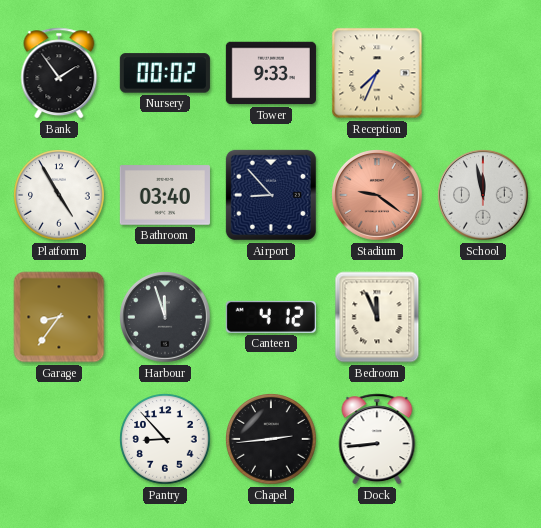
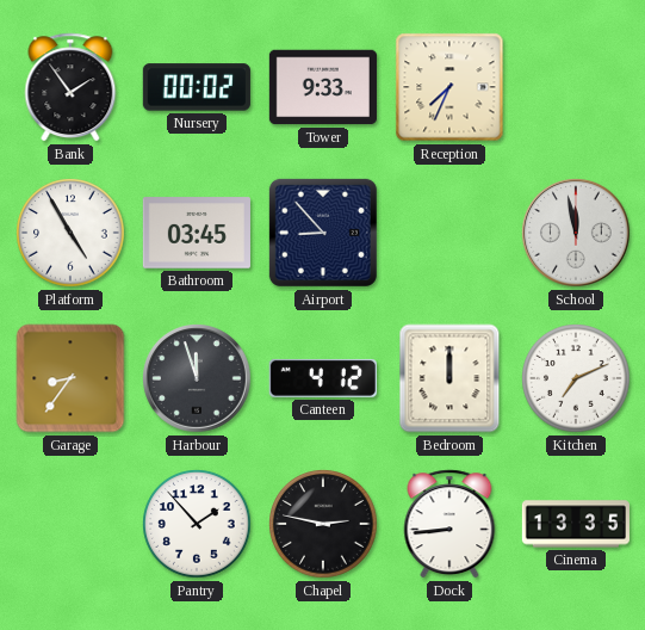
Bathroom: 03:40 -> 03:45
Stadium: 9:21 -> none
Bedroom: 11:56 -> 12:00
Kitchen: none -> 7:11
Pantry: 8:53 -> 1:53
Chapel: 2:44 -> 2:47
Cinema: none -> 13:35
